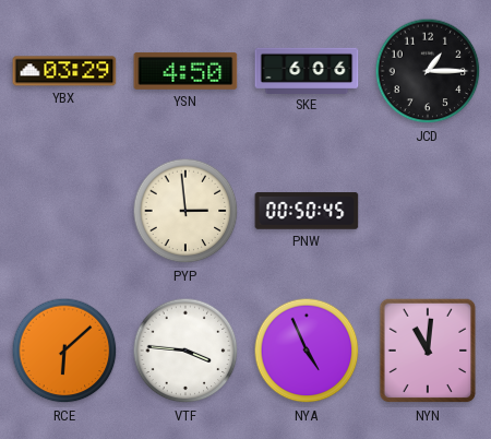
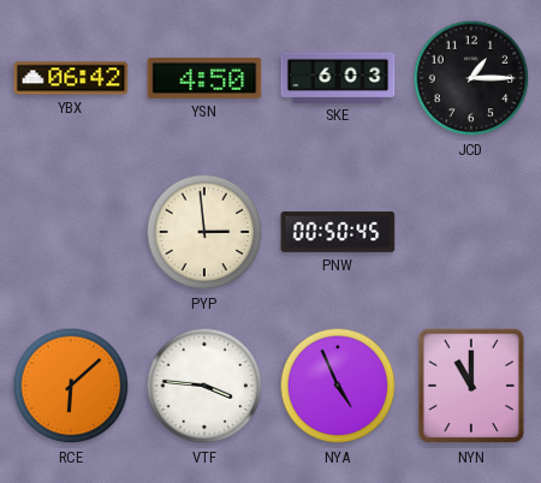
YBX: 03:29 -> 06:42
SKE: 6:06 -> 6:03
NYN: 11:01 -> 11:00
